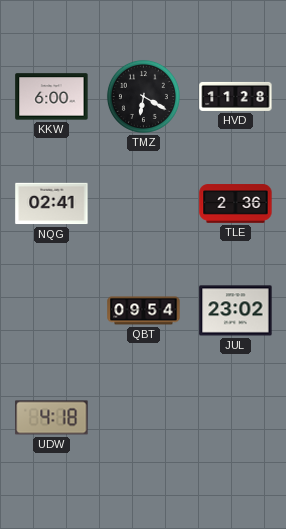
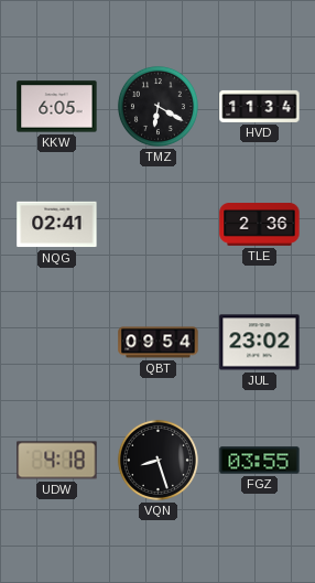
KKW: 6:00 -> 6:05
HVD: 11:28 -> 11:34
VQN: none -> 8:27
FGZ: none -> 03:55
